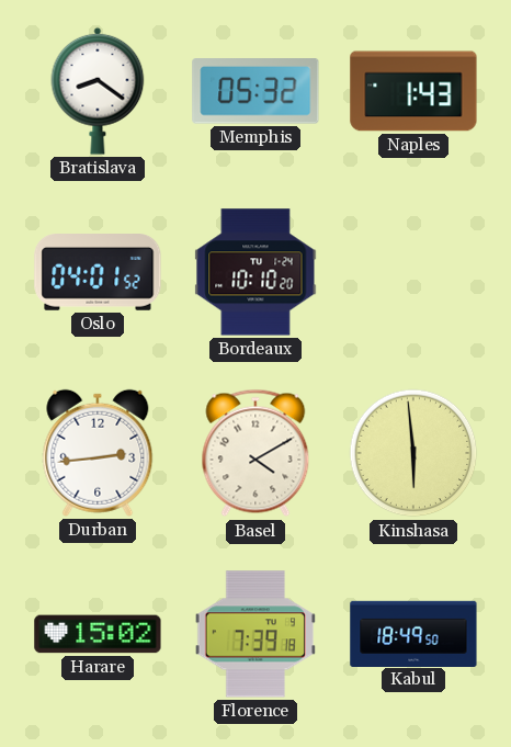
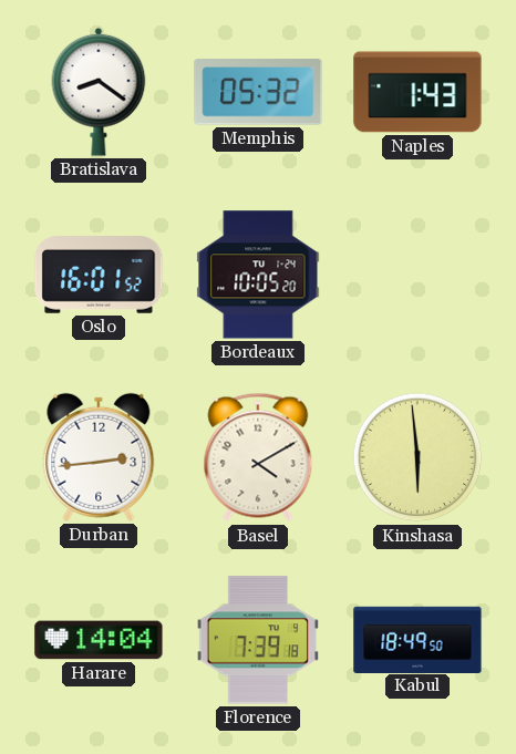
Oslo: 04:01 -> 16:01
Bordeaux: 10:10 -> 10:05
Harare: 15:02 -> 14:04
